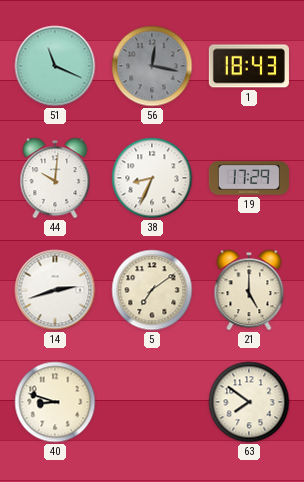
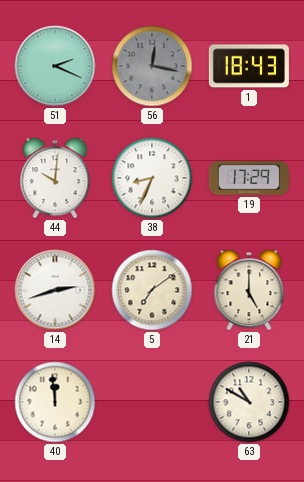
51: 11:19 -> 2:19
40: 8:48 -> 11:59
63: 7:51 -> 10:50
